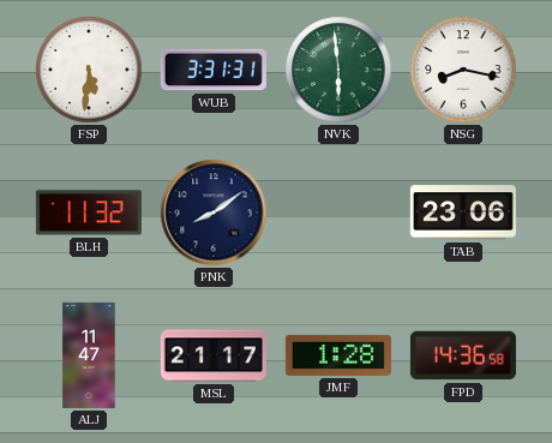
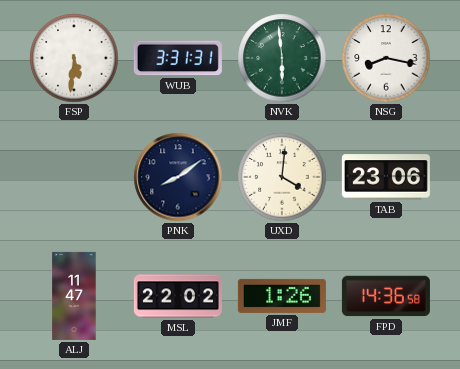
BLH: 11:32 -> none
UXD: none -> 4:01
MSL: 21:17 -> 22:02
JMF: 1:28 -> 1:26
